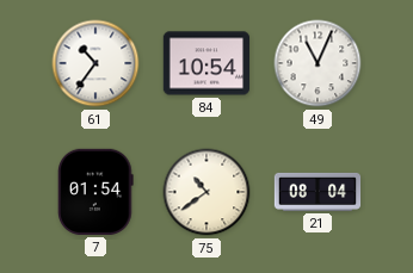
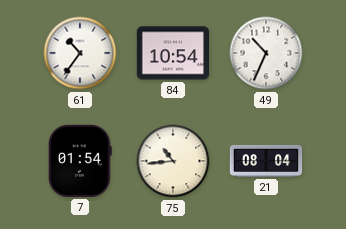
49: 11:04 -> 10:34
75: 10:39 -> 10:44
